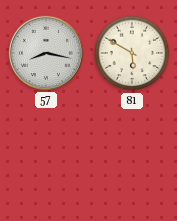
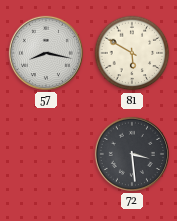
72: none -> 3:29
